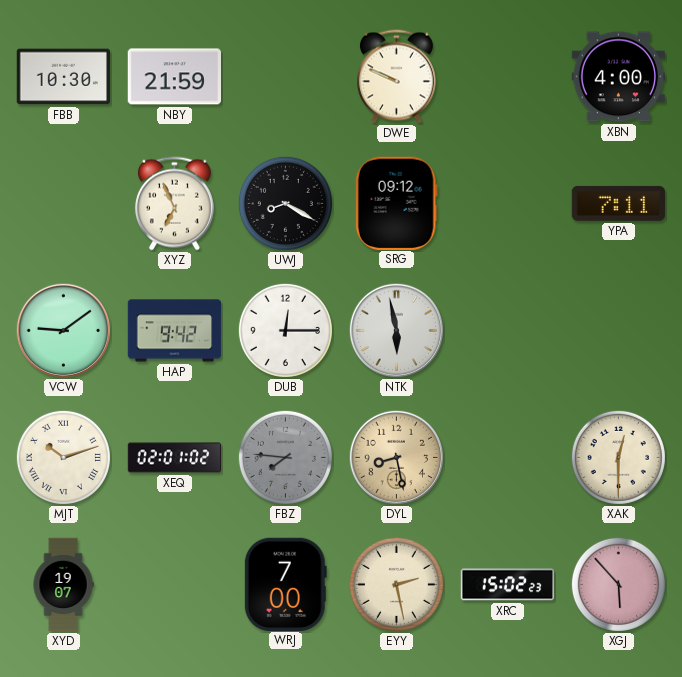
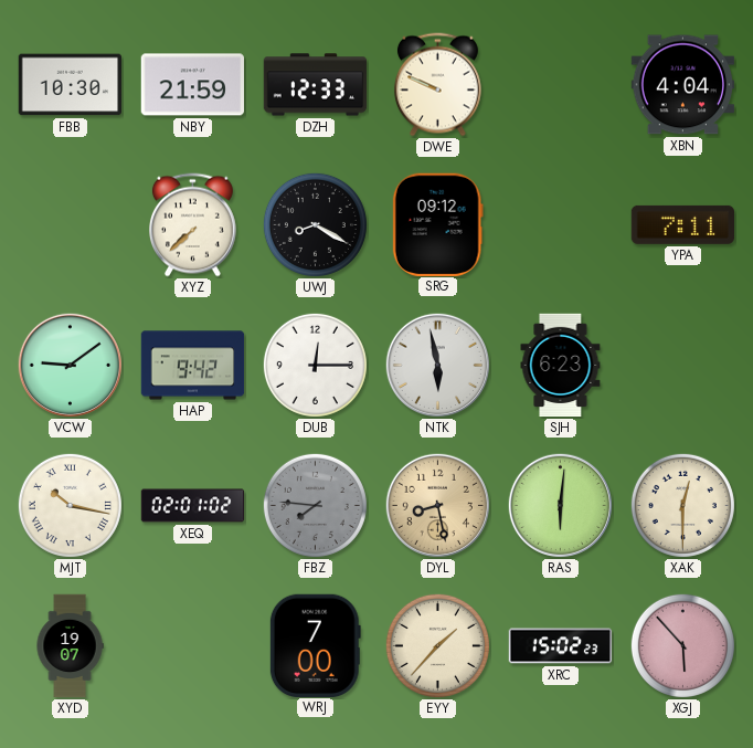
DZH: none -> 12:33
XBN: 4:00 -> 4:04
XYZ: 6:56 -> 7:38
SJH: none -> 6:23
MJT: 10:12 -> 10:17
RAS: none -> 6:01
EYY: 2:28 -> 1:37
